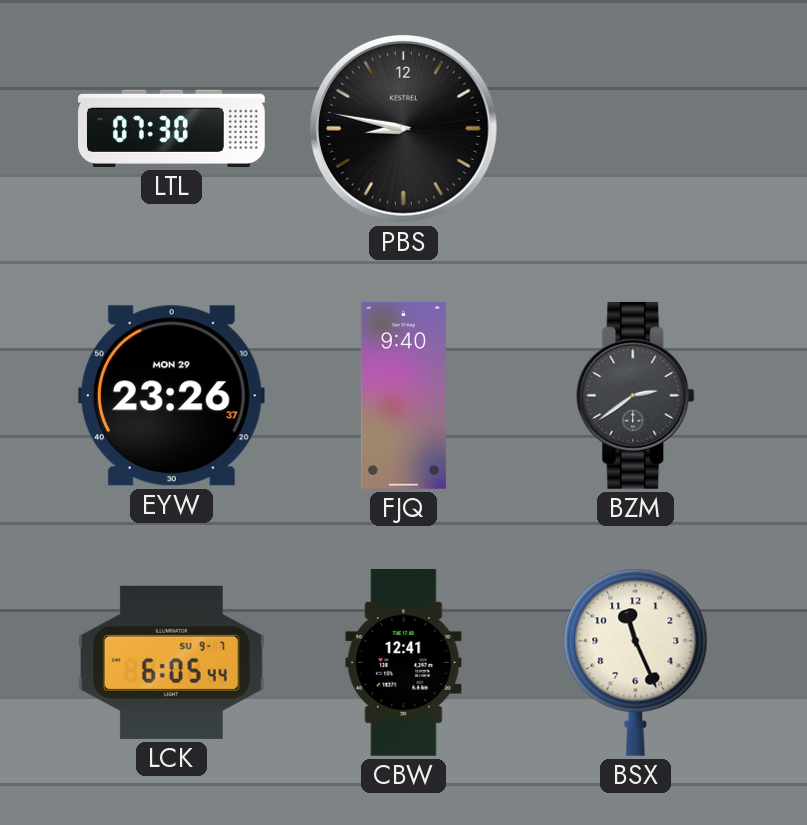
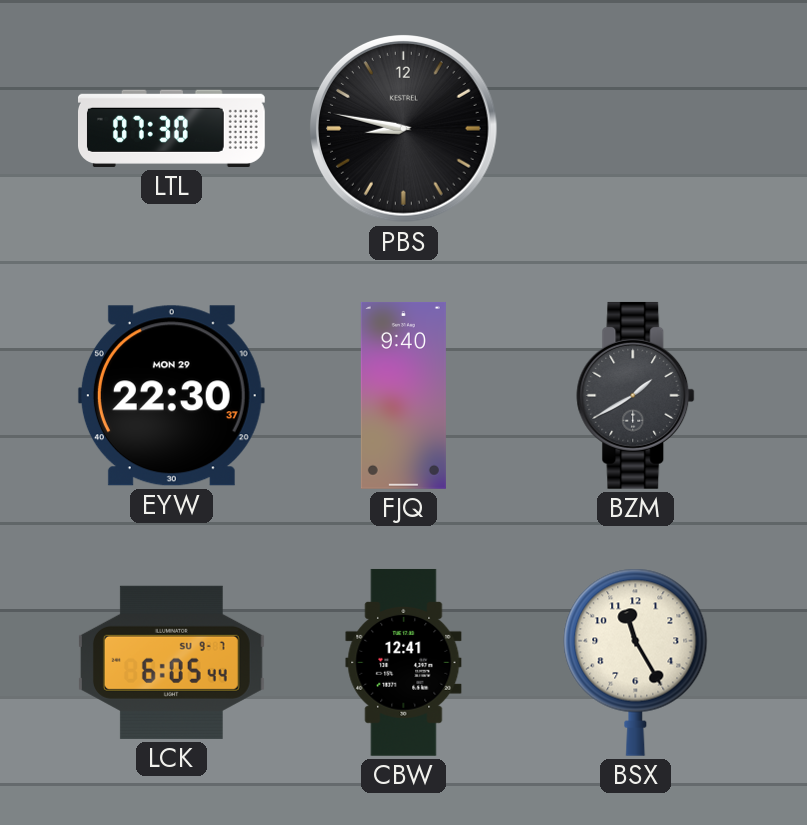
EYW: 23:26 -> 22:30
BZM: 2:39 -> 1:40
BSX: 11:26 -> 11:25
